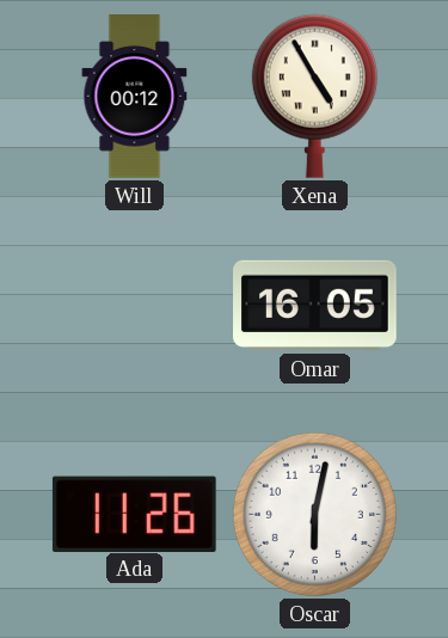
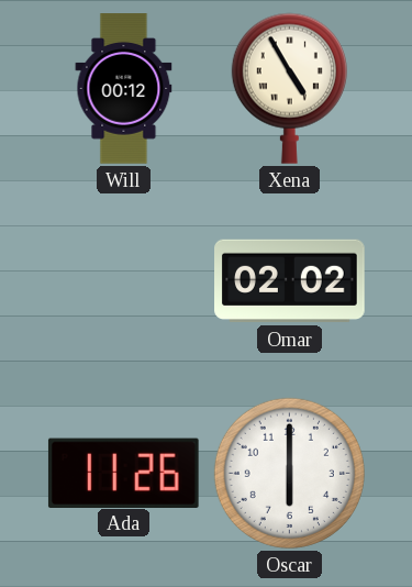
Omar: 16:05 -> 02:02
Oscar: 6:02 -> 6:00
